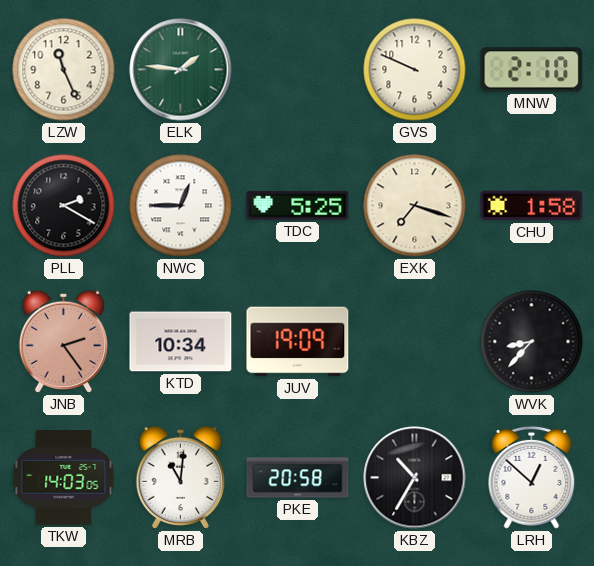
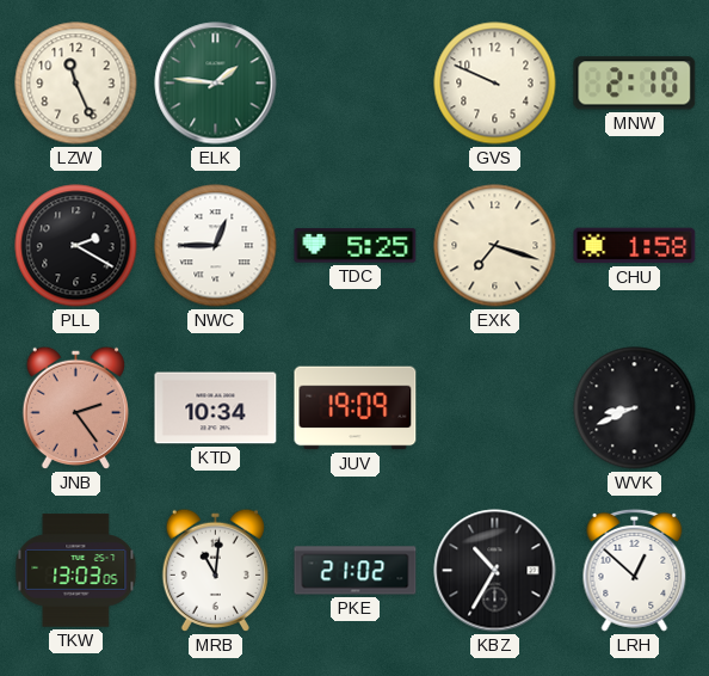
WVK: 8:37 -> 8:41
TKW: 14:03 -> 13:03
PKE: 20:58 -> 21:02
